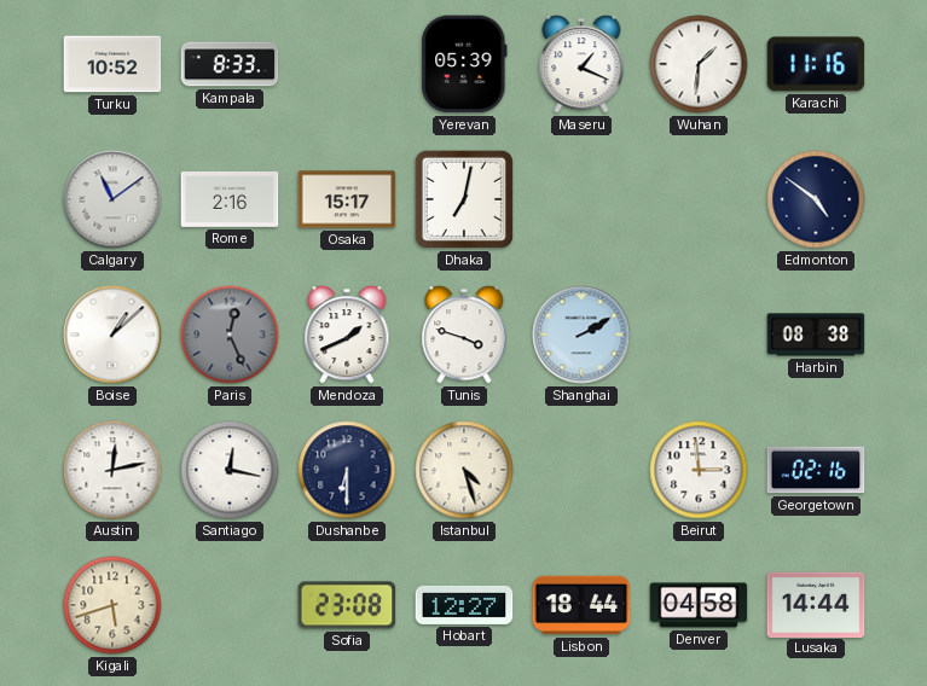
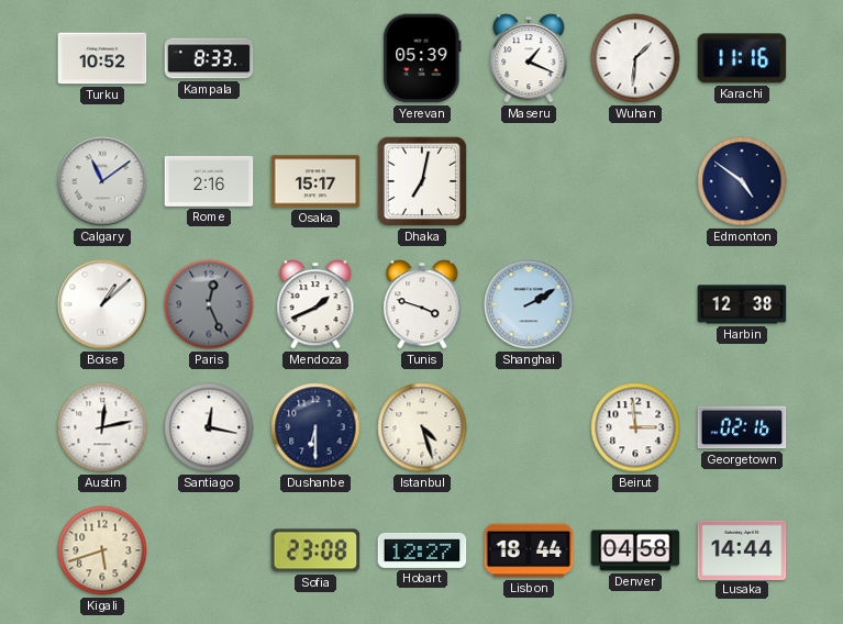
Harbin: 08:38 -> 12:38
